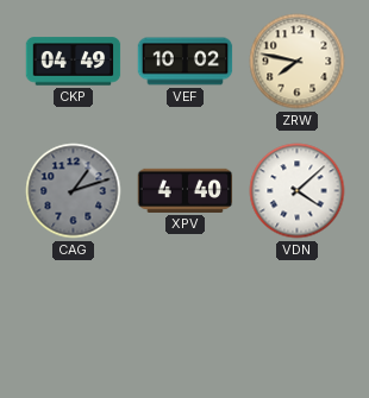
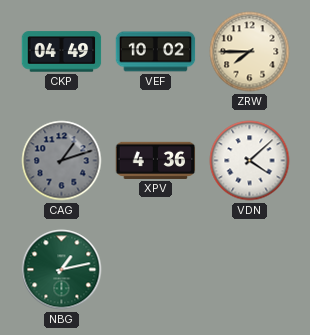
ZRW: 7:47 -> 7:45
XPV: 4:40 -> 4:36
NBG: none -> 1:13
